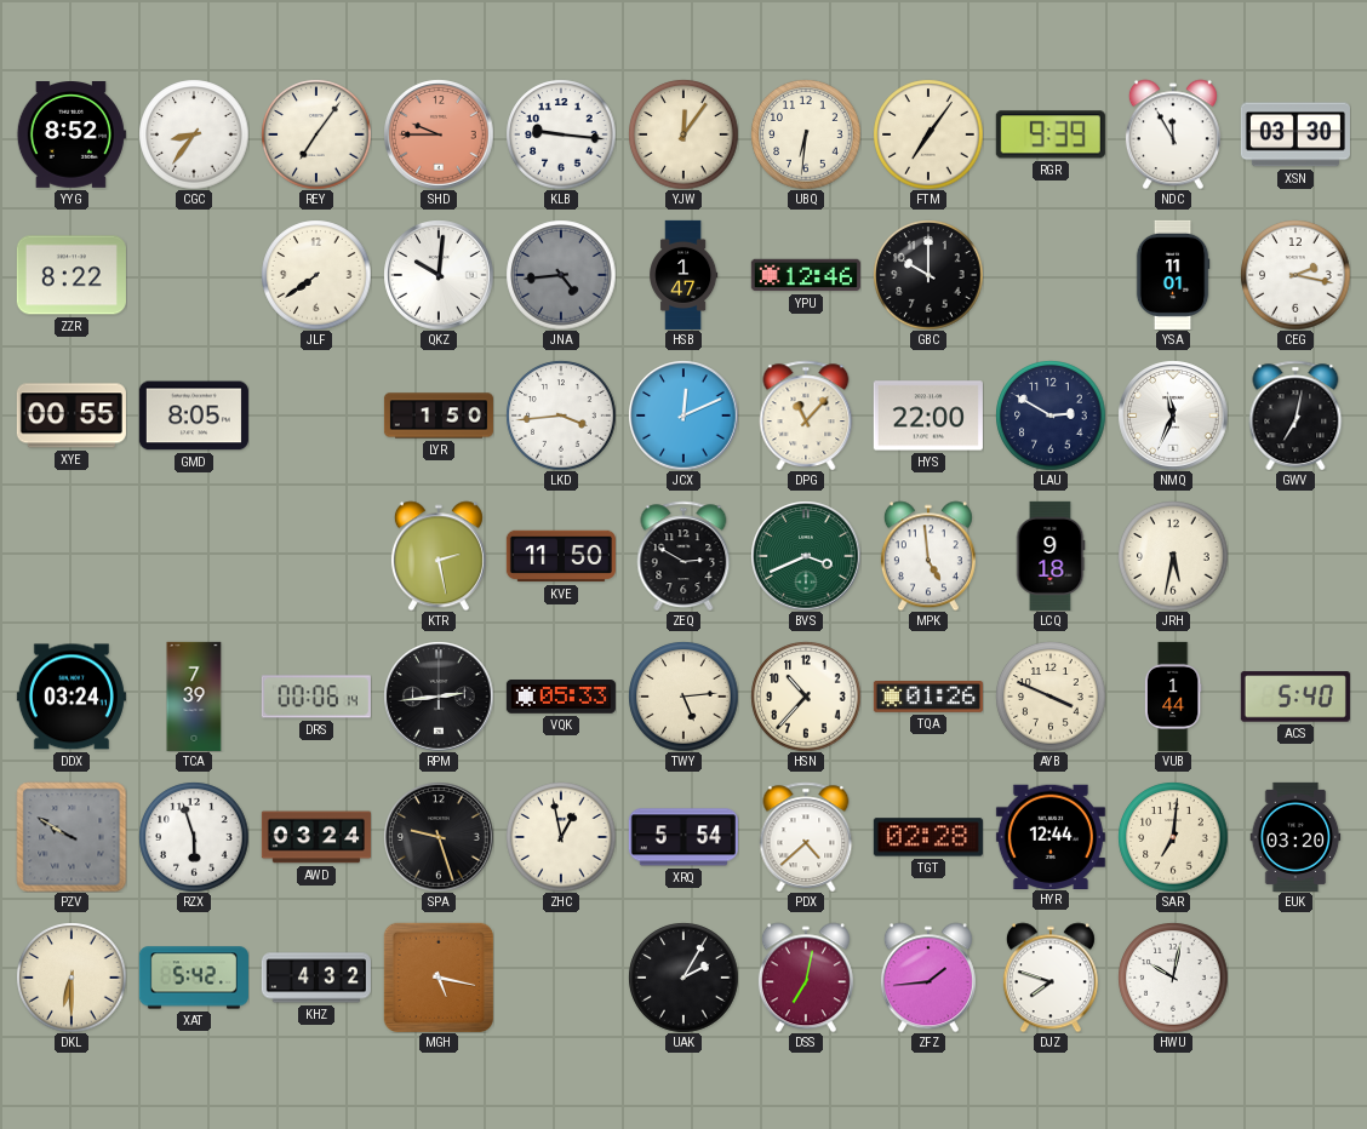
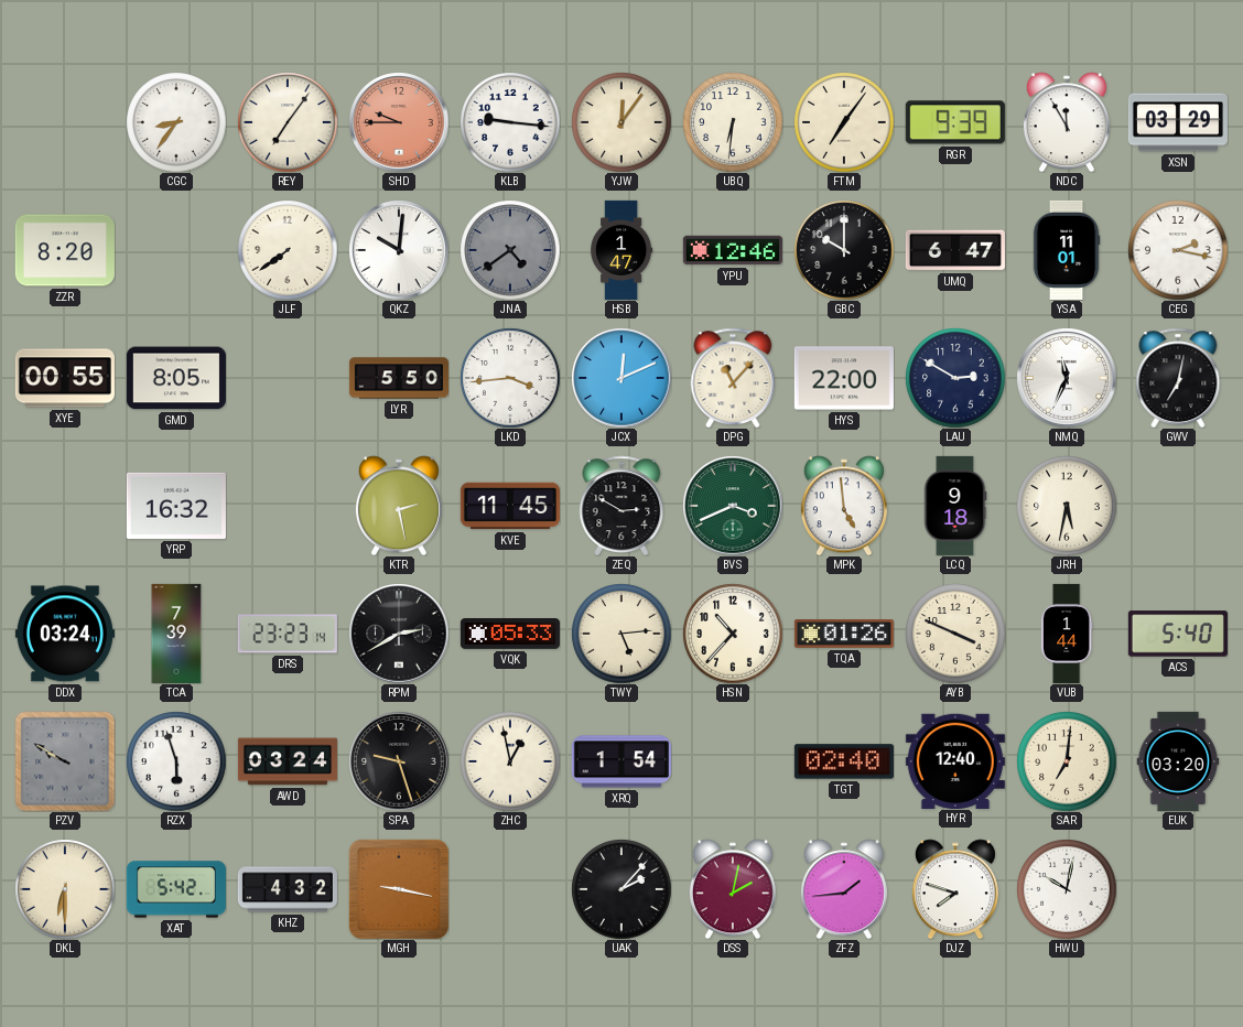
YYG: 8:52 -> none
XSN: 03:30 -> 03:29
ZZR: 8:22 -> 8:20
JNA: 4:44 -> 4:39
UMQ: none -> 6:47
LYR: 1:50 -> 5:50
YRP: none -> 16:32
KVE: 11:50 -> 11:45
DRS: 00:06 -> 23:23
RPM: 2:44 -> 2:40
XRQ: 5:54 -> 1:54
PDX: 4:38 -> none
TGT: 02:28 -> 02:40
HYR: 12:44 -> 12:40
MGH: 5:17 -> 9:17
UAK: 2:05 -> 2:07
DSS: 7:02 -> 2:02
